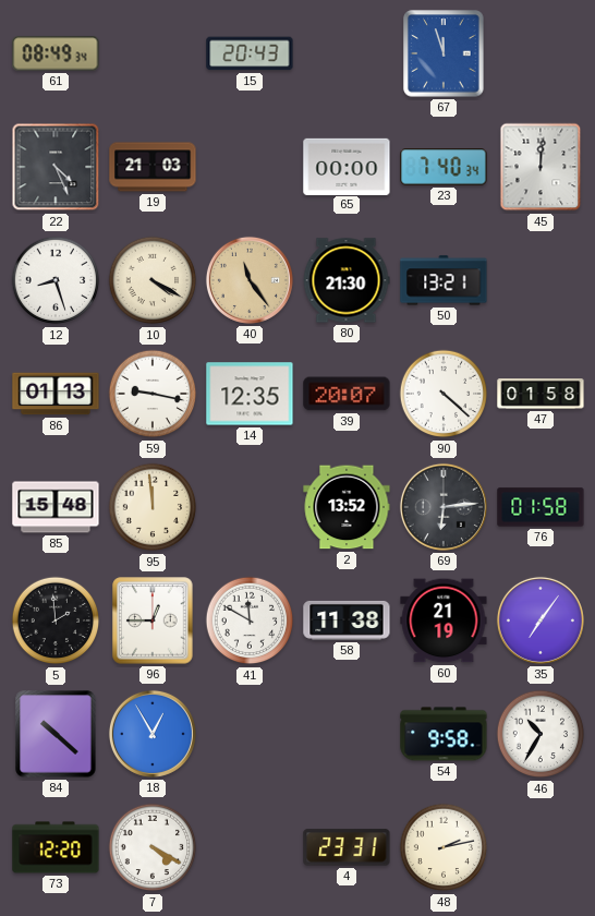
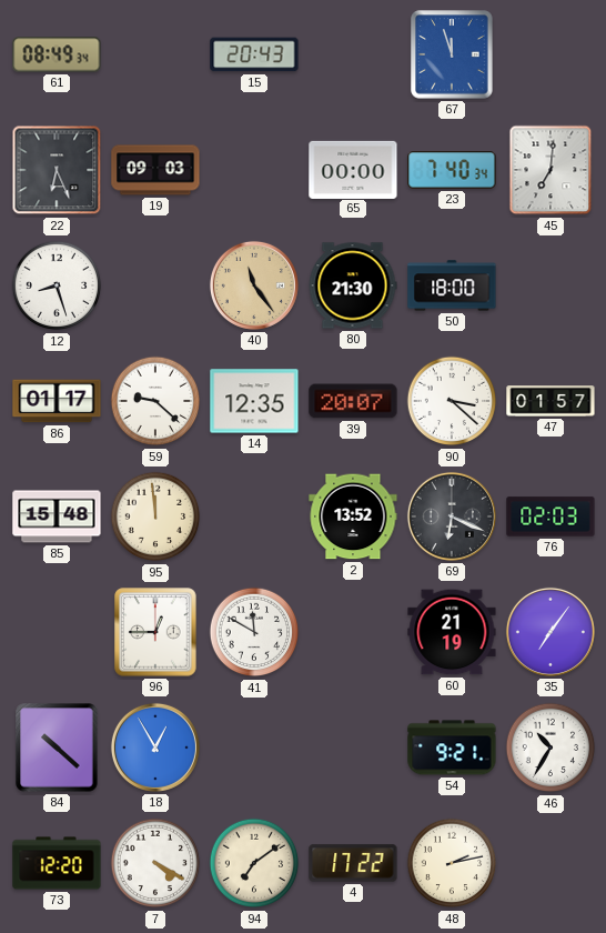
22: 4:26 -> 6:26
19: 21:03 -> 09:03
45: 12:01 -> 7:01
10: 4:20 -> none
50: 13:21 -> 18:00
86: 01:13 -> 01:17
59: 9:17 -> 9:22
90: 4:22 -> 3:22
47: 01:58 -> 01:57
69: 6:14 -> 6:19
76: 01:58 -> 02:03
5: 1:59 -> none
58: 11:38 -> none
54: 9:58 -> 9:21
94: none -> 7:09
4: 23:31 -> 17:22
